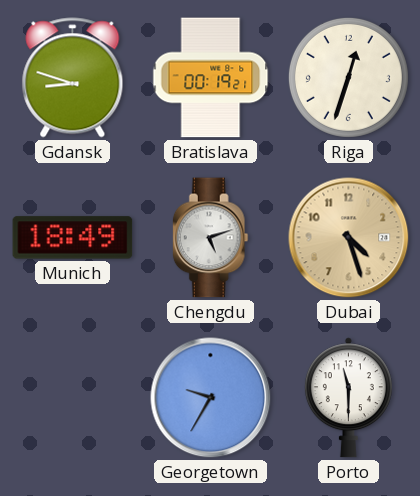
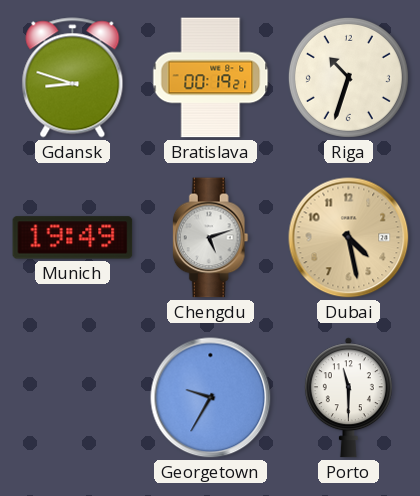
Riga: 12:33 -> 10:33
Munich: 18:49 -> 19:49
Dubai: 4:27 -> 4:28
